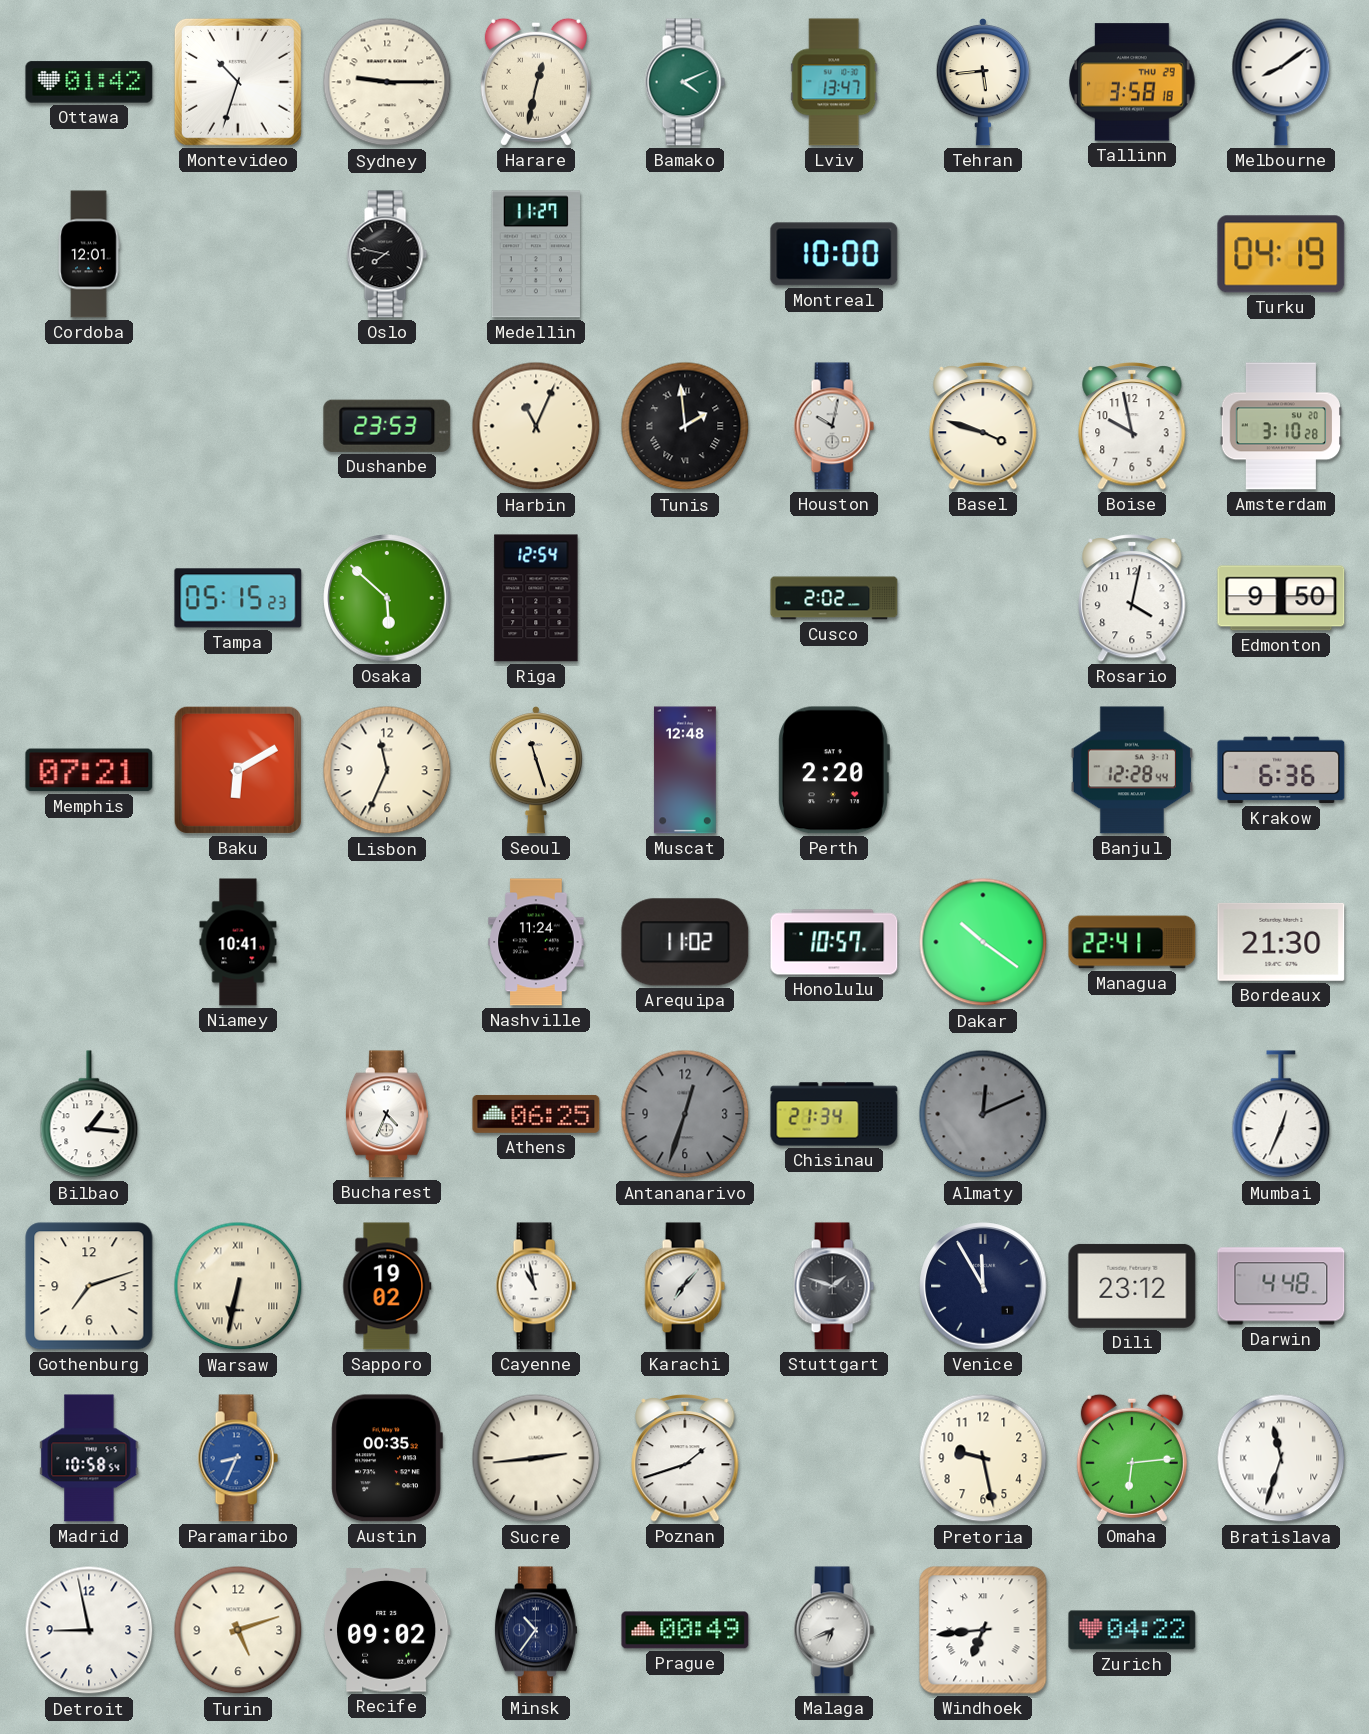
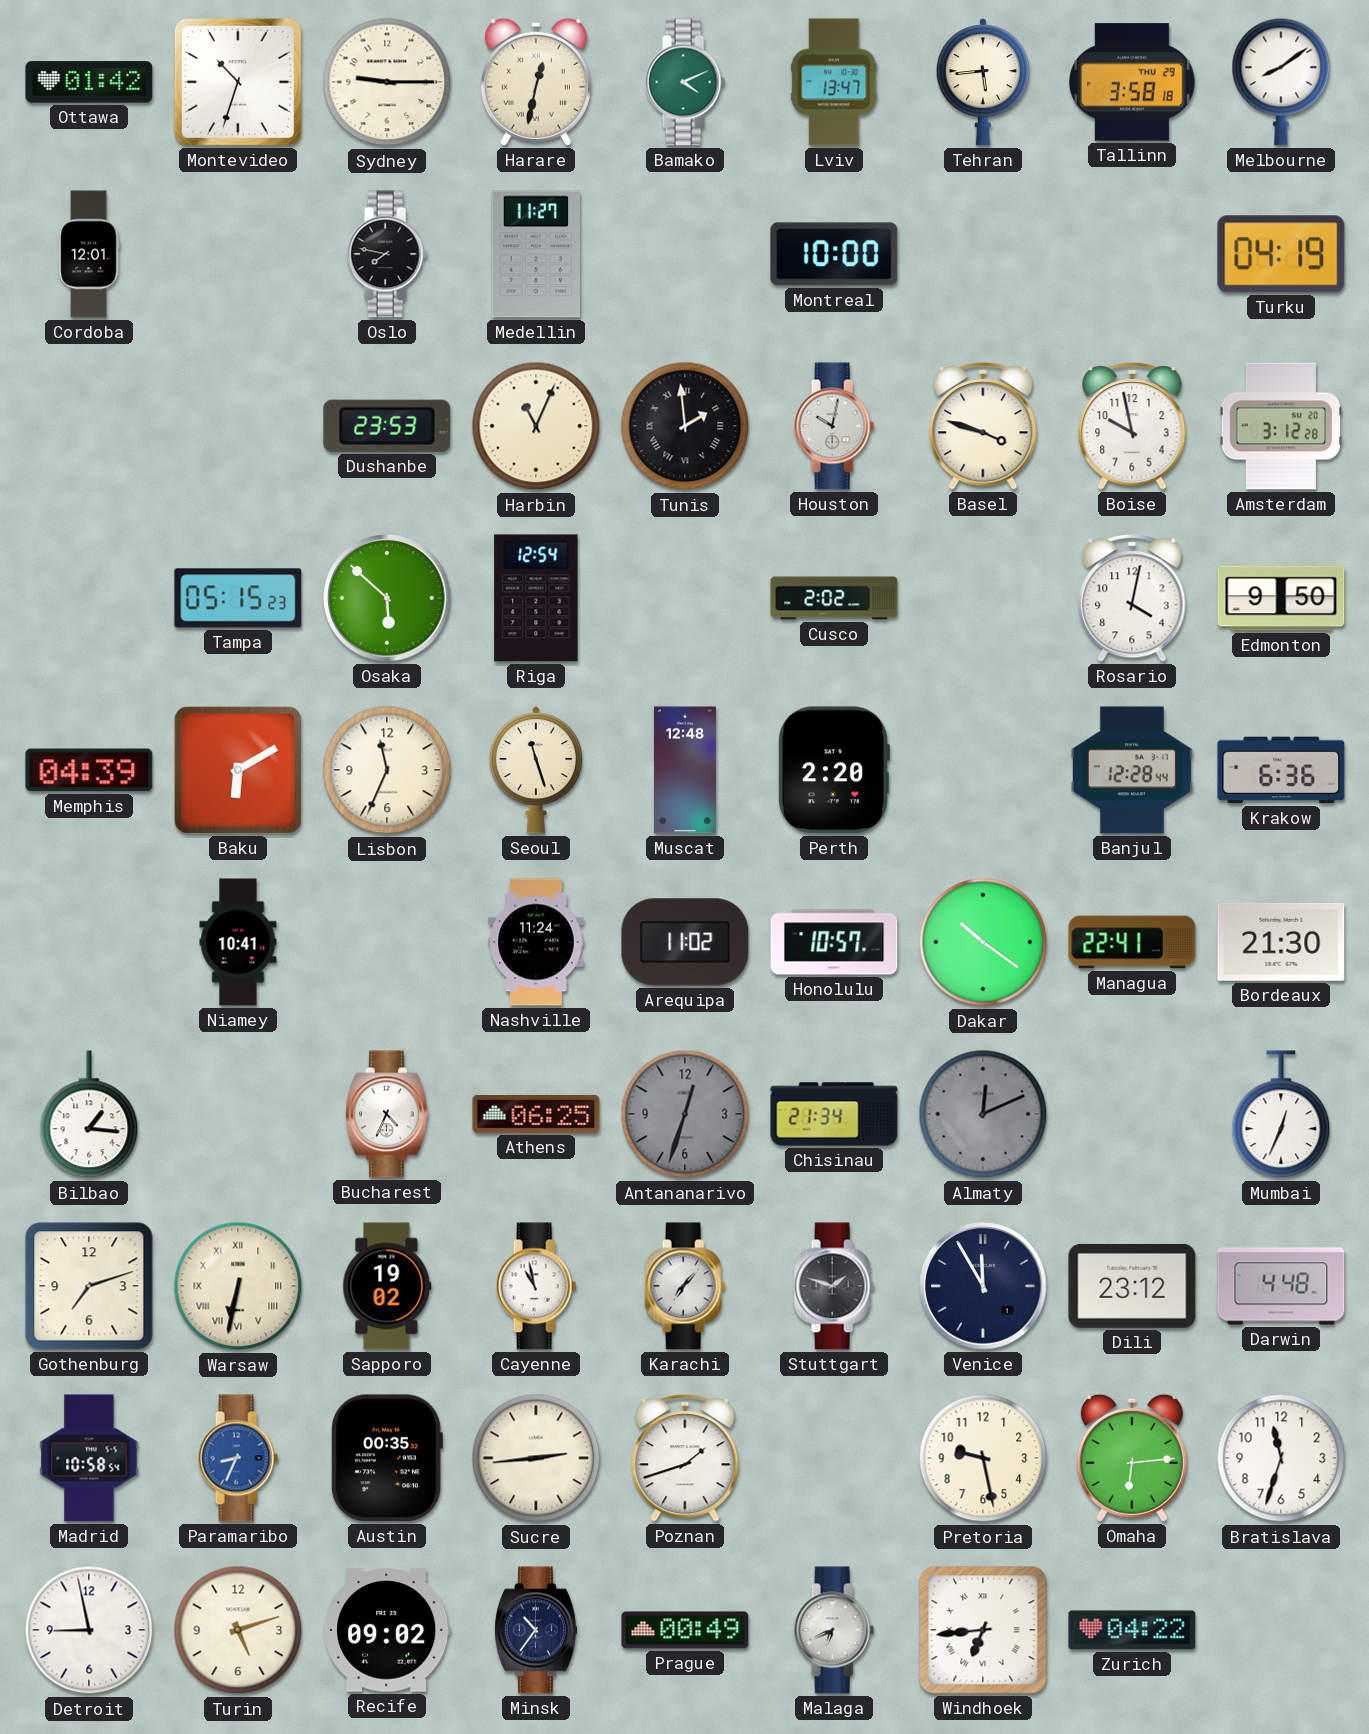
Amsterdam: 3:10 -> 3:12
Memphis: 07:21 -> 04:39
Bratislava numerals: Roman -> Arabic
